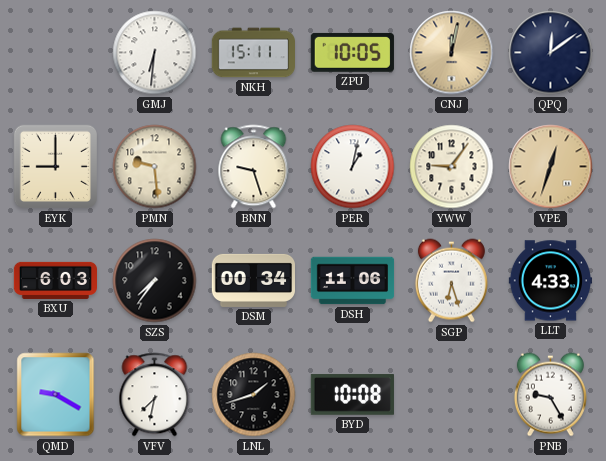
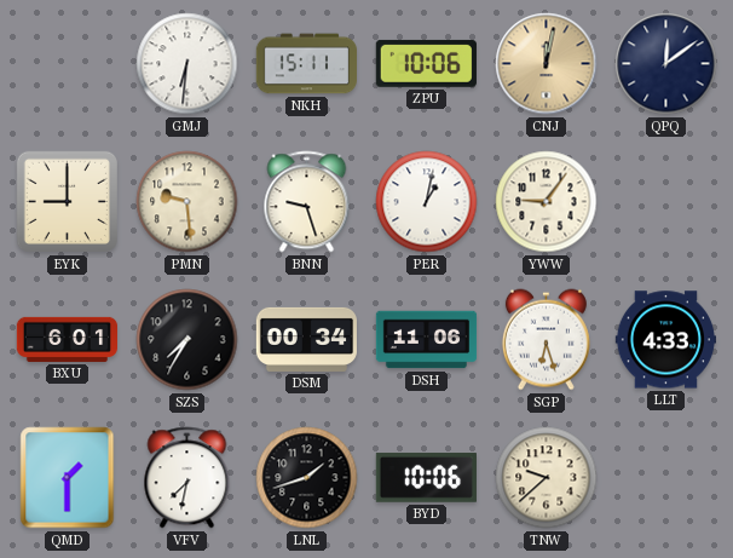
ZPU: 10:05 -> 10:06
VPE: 12:33 -> none
BXU: 6:03 -> 6:01
SZS: 7:36 -> 7:35
QMD: 9:20 -> 1:30
BYD: 10:08 -> 10:06
TNW: none -> 9:38
PNB: 9:25 -> none
